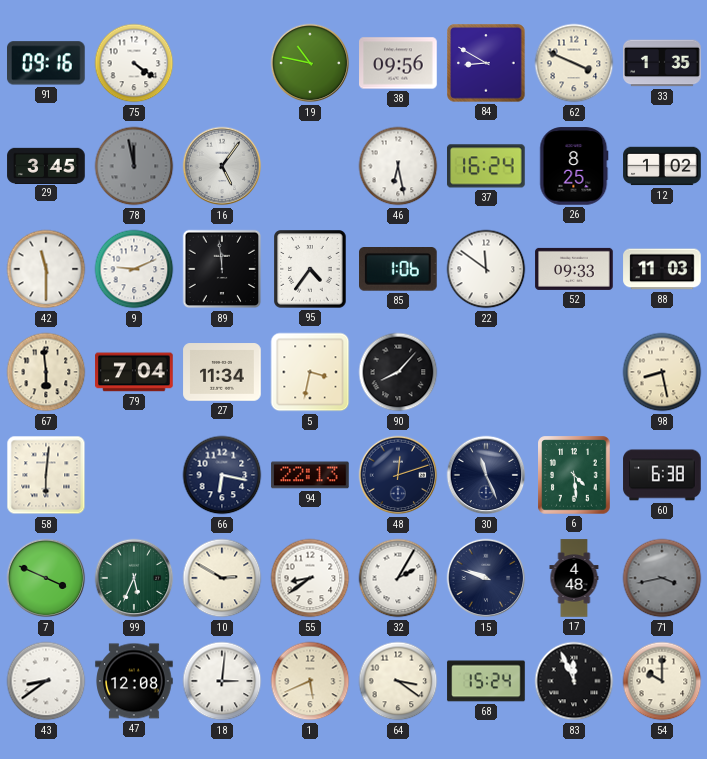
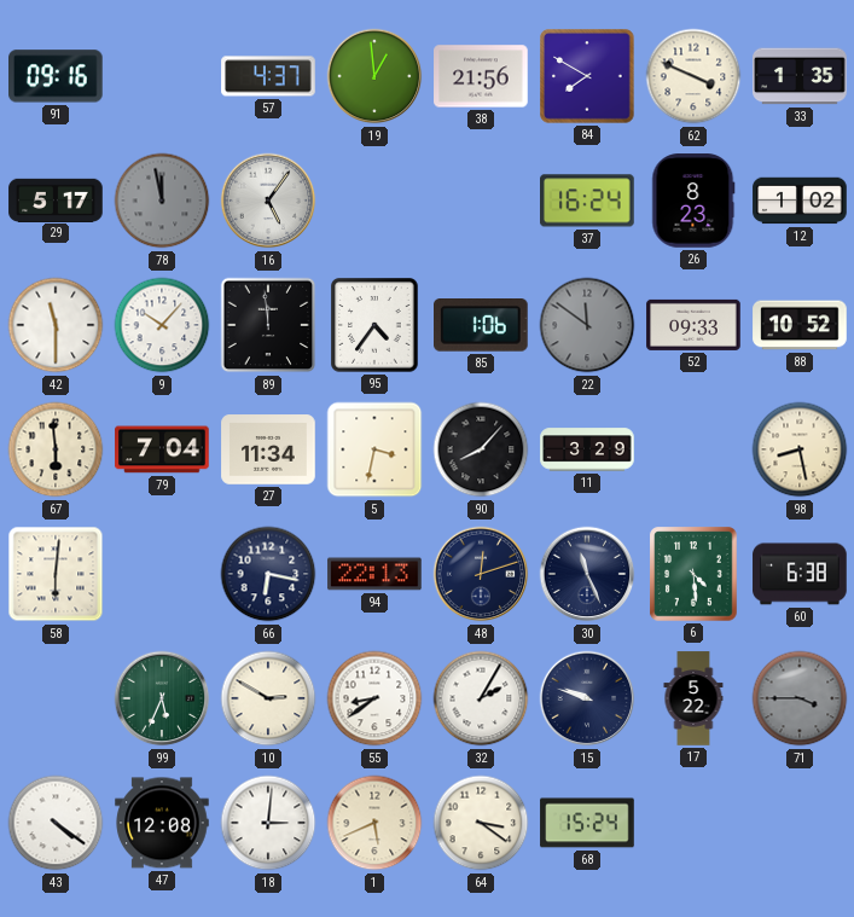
75: 4:21 -> none
57: none -> 4:37
19: 10:47 -> 12:59
38: 09:56 -> 21:56
84: 8:50 -> 7:50
29: 3:45 -> 5:17
46: 6:28 -> none
26: 8:25 -> 8:23
9: 9:11 -> 10:07
22 dial: white -> grey
88: 11:03 -> 10:52
11: none -> 3:29
7: 3:49 -> none
17: 4:48 -> 5:22
71: 3:43 -> 3:45
43: 8:39 -> 4:21
83: 11:56 -> none
54: 10:00 -> none
